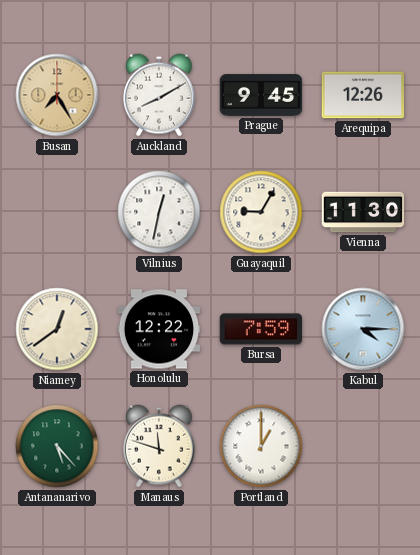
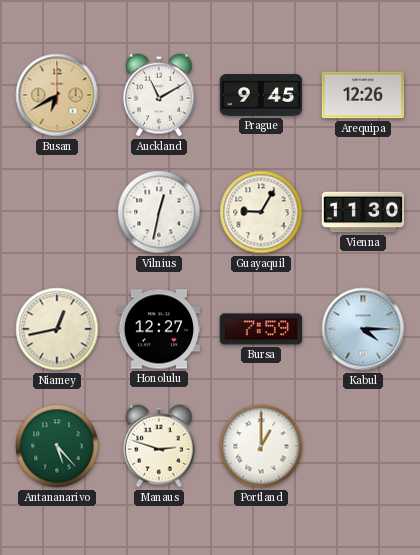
Busan: 7:25 -> 6:40
Auckland: 8:10 -> 11:10
Niamey: 12:39 -> 12:43
Honolulu: 12:22 -> 12:27
Manaus: 11:48 -> 2:48
